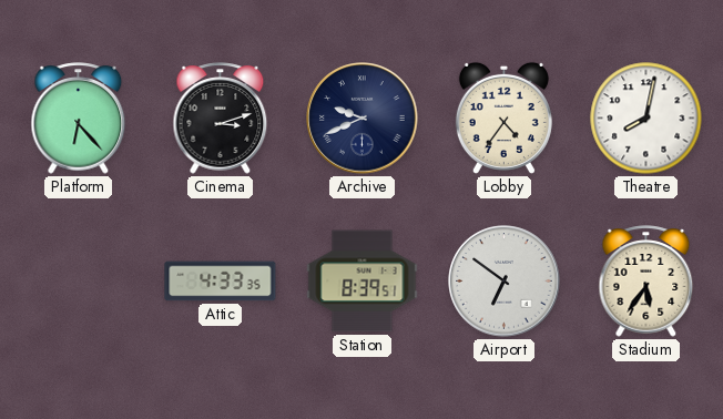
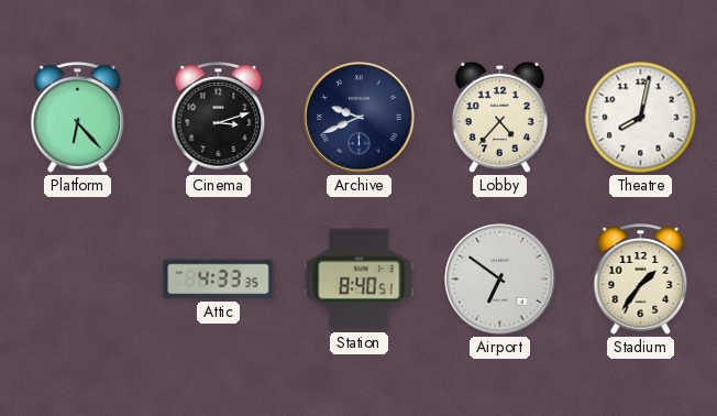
Lobby: 4:36 -> 4:37
Station: 8:39 -> 8:40
Stadium: 5:36 -> 1:36
